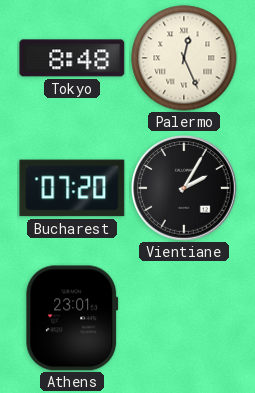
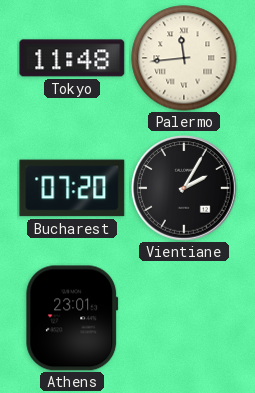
Tokyo: 8:48 -> 11:48
Palermo: 12:26 -> 11:44
